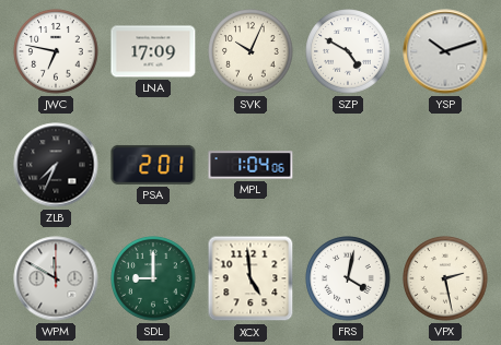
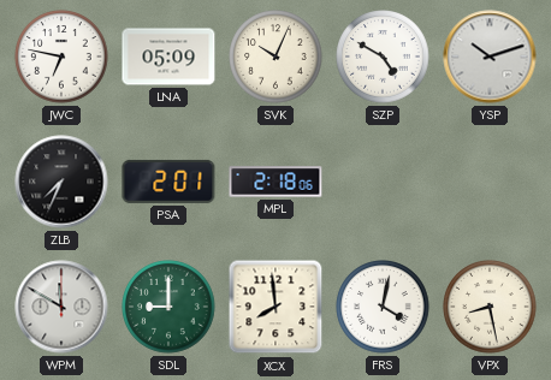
LNA: 17:09 -> 05:09
MPL: 1:04 -> 2:18
XCX: 4:59 -> 7:59
VPX: 2:28 -> 8:28
